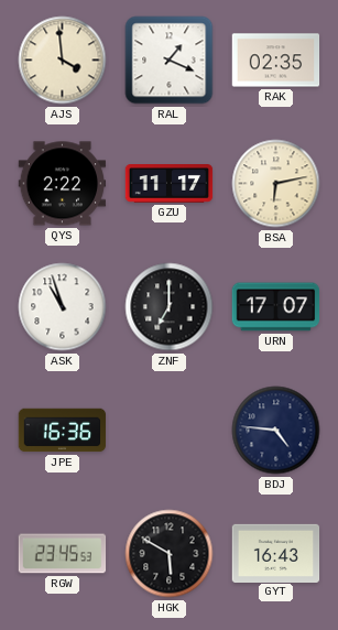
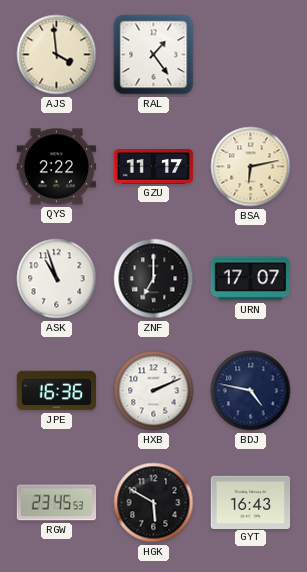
RAL: 1:19 -> 1:24
RAK: 02:35 -> none
HXB: none -> 2:11
BDJ: 4:46 -> 4:47
